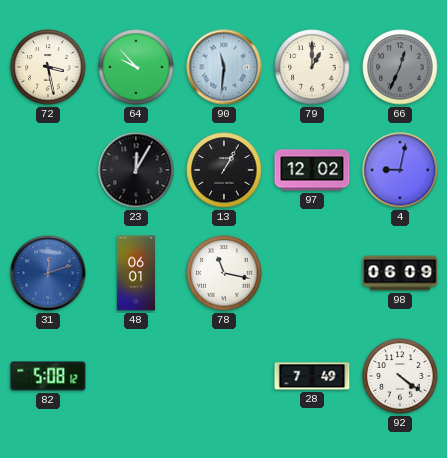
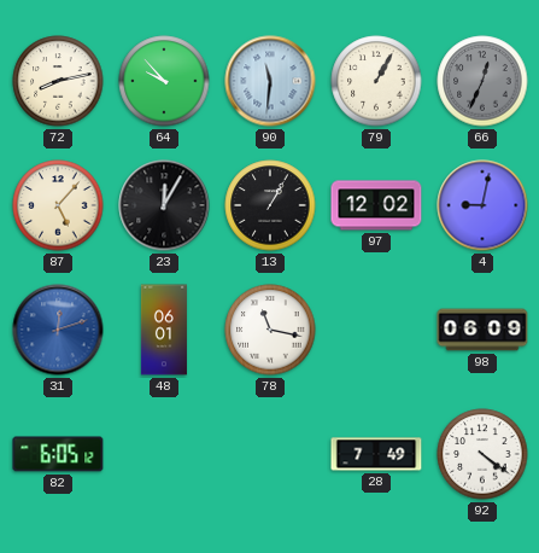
72: 3:28 -> 8:13
79: 1:00 -> 1:05
87: none -> 5:07
82: 5:08 -> 6:05
